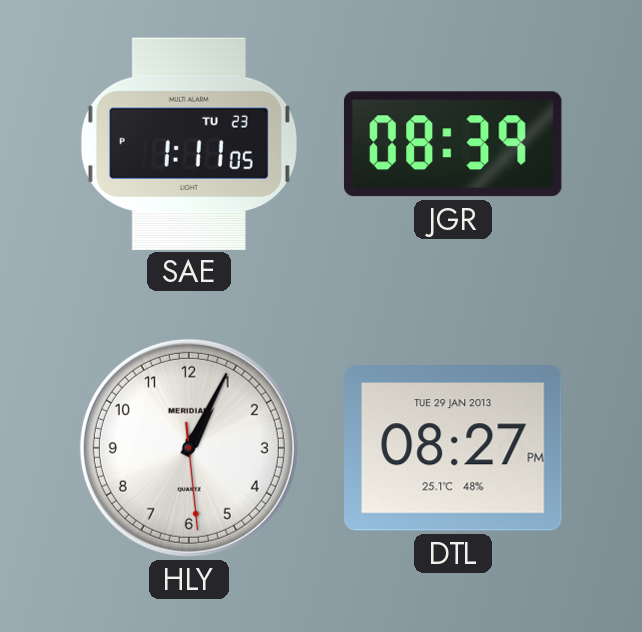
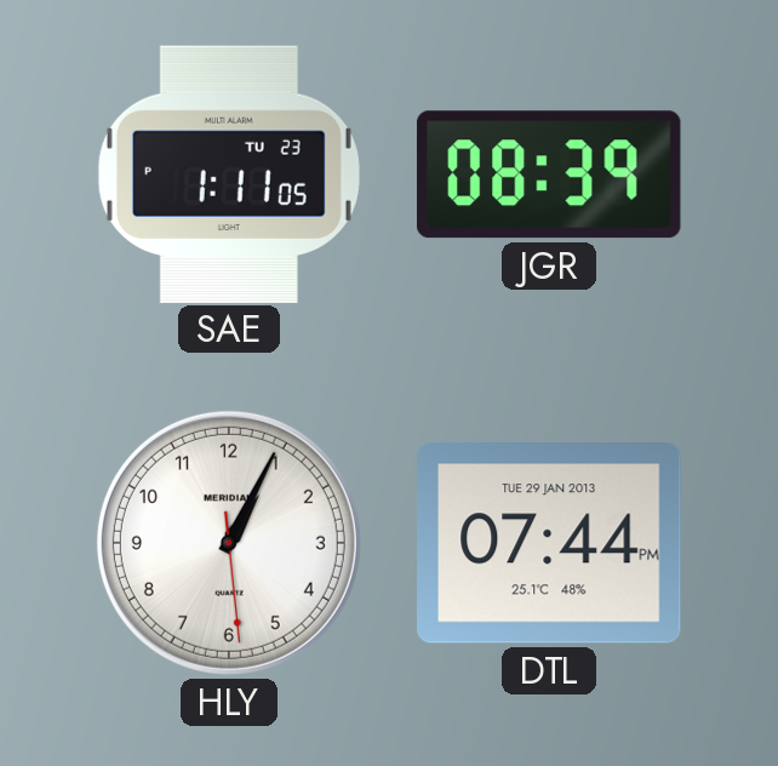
DTL: 08:27 -> 07:44
